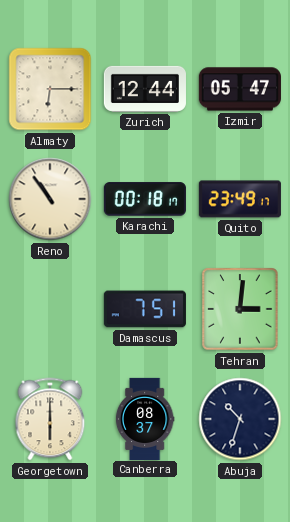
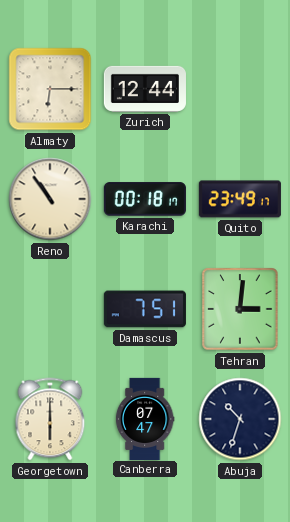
Izmir: 05:47 -> none
Canberra: 08:37 -> 07:47
